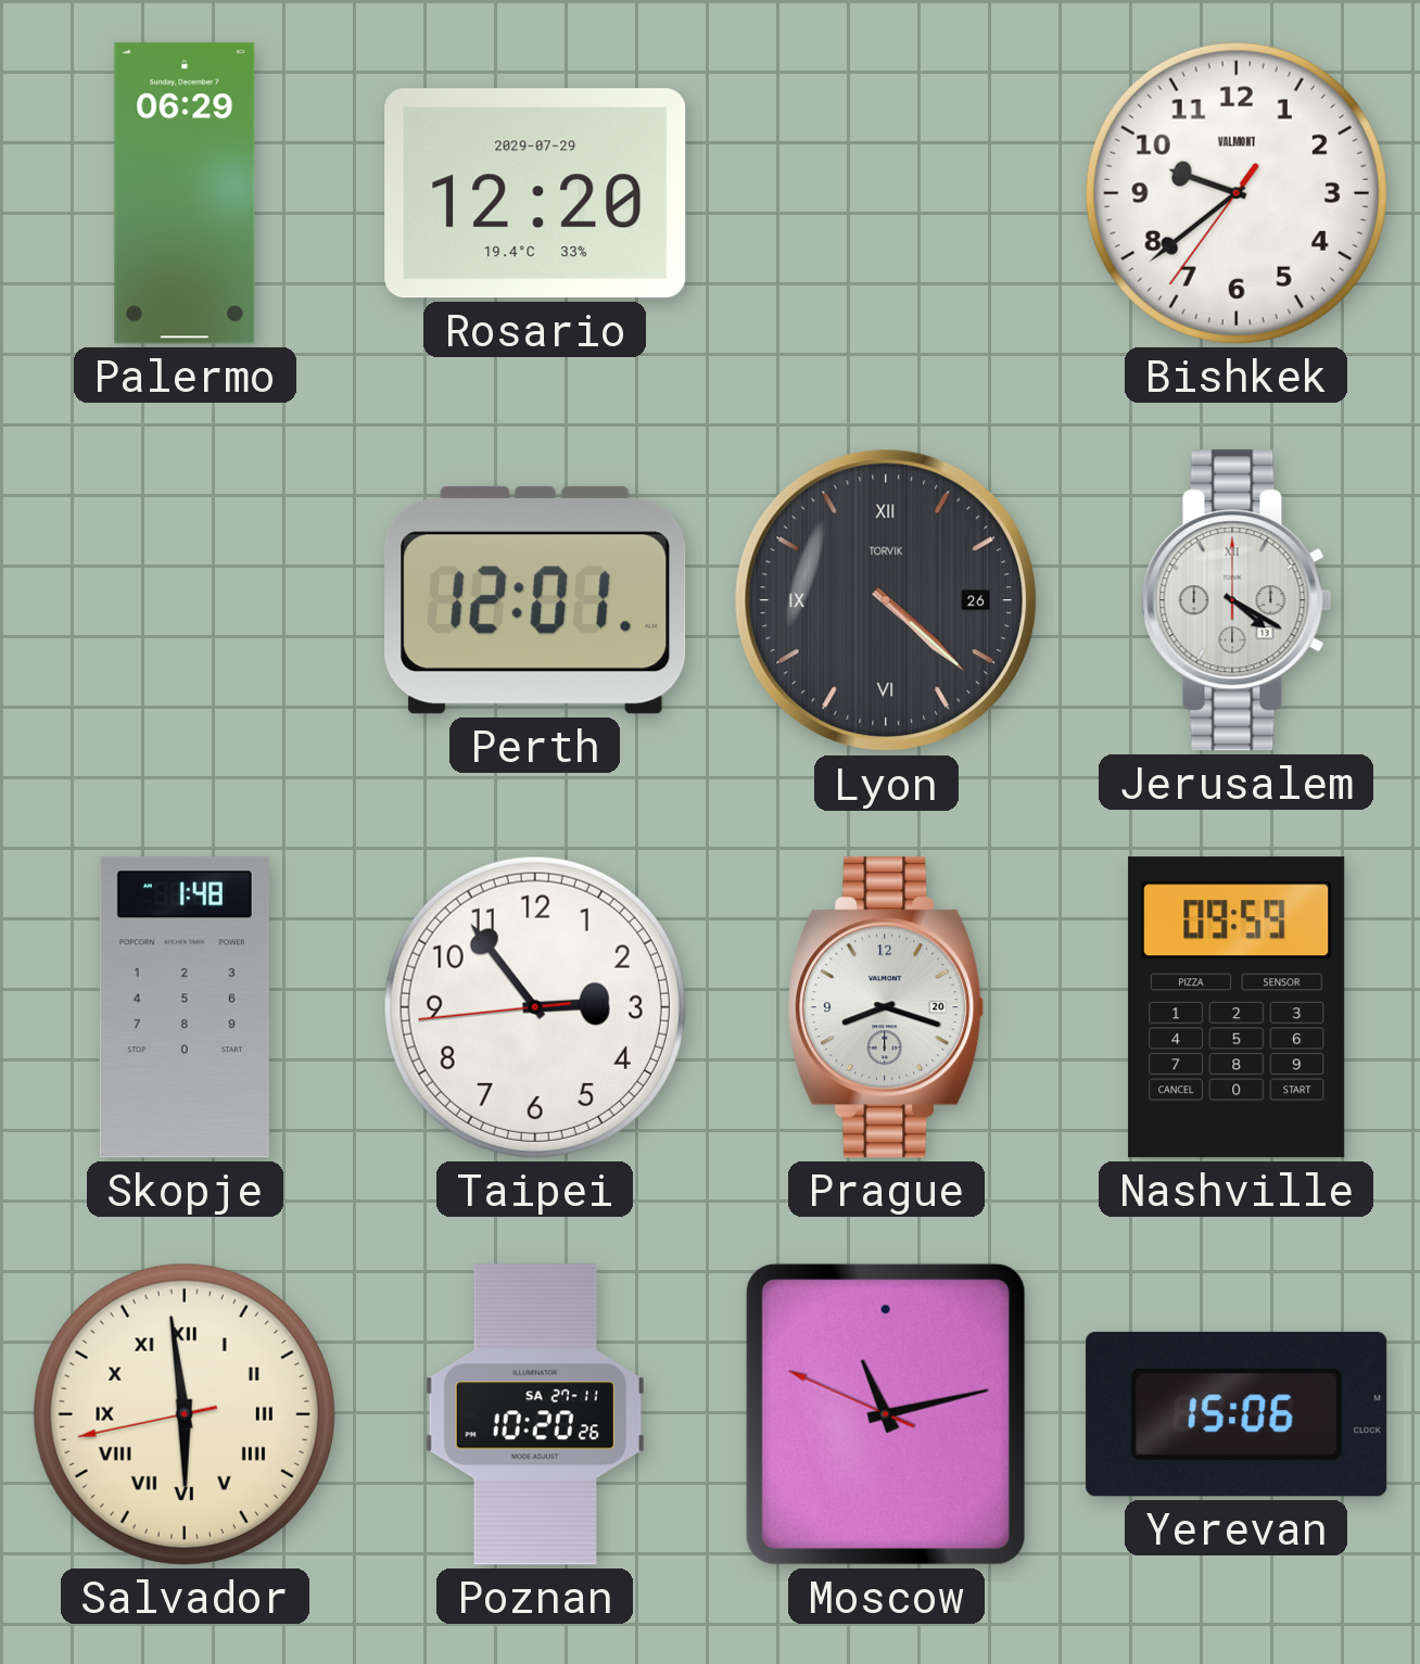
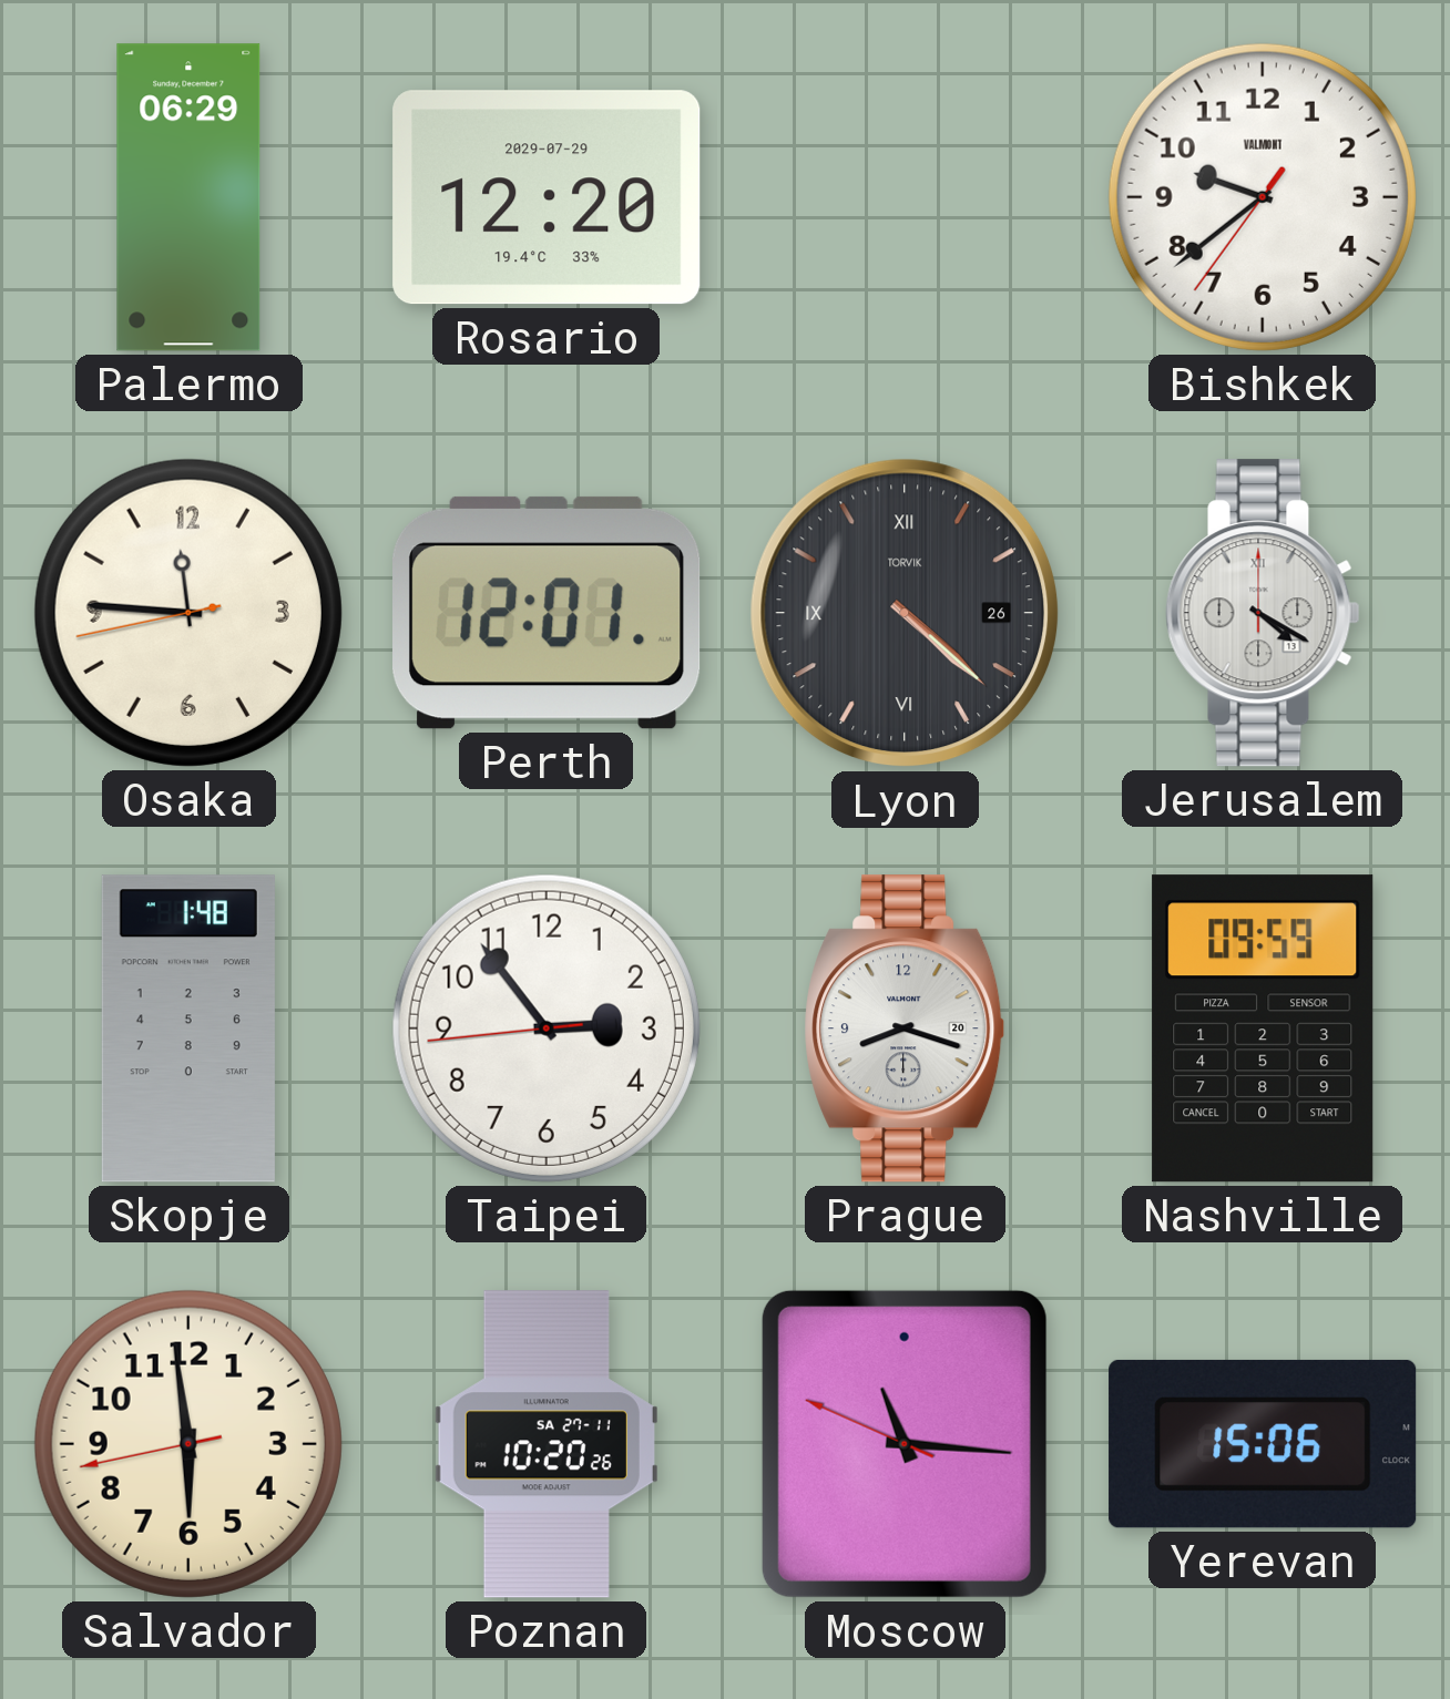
Osaka: none -> 11:45
Salvador numerals: Roman -> Arabic
Moscow: 11:12 -> 11:15
